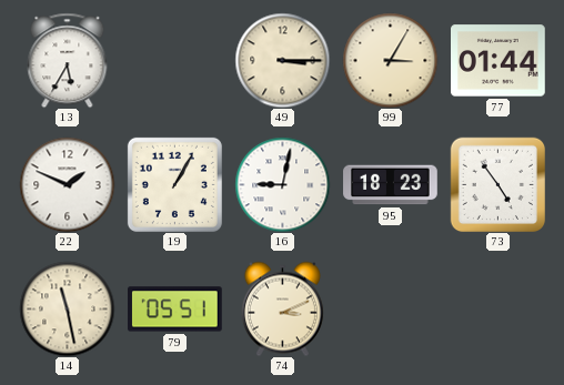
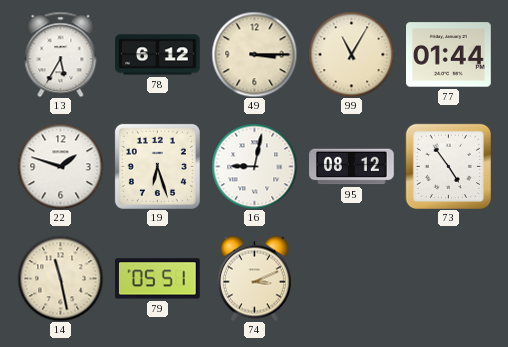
78: none -> 6:12
99: 3:05 -> 11:05
22: 1:49 -> 1:48
19: 1:05 -> 6:27
95: 18:23 -> 08:12
